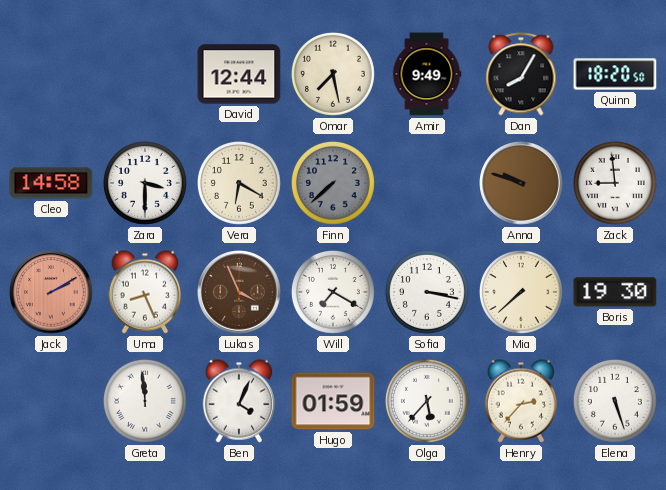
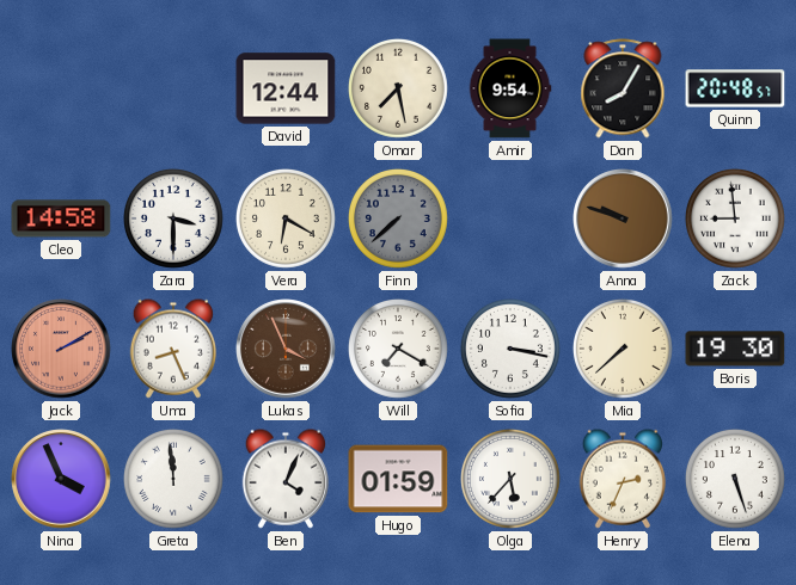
Amir: 9:49 -> 9:54
Quinn: 18:20 -> 20:48
Nina: none -> 3:56
Henry: 2:37 -> 2:34
